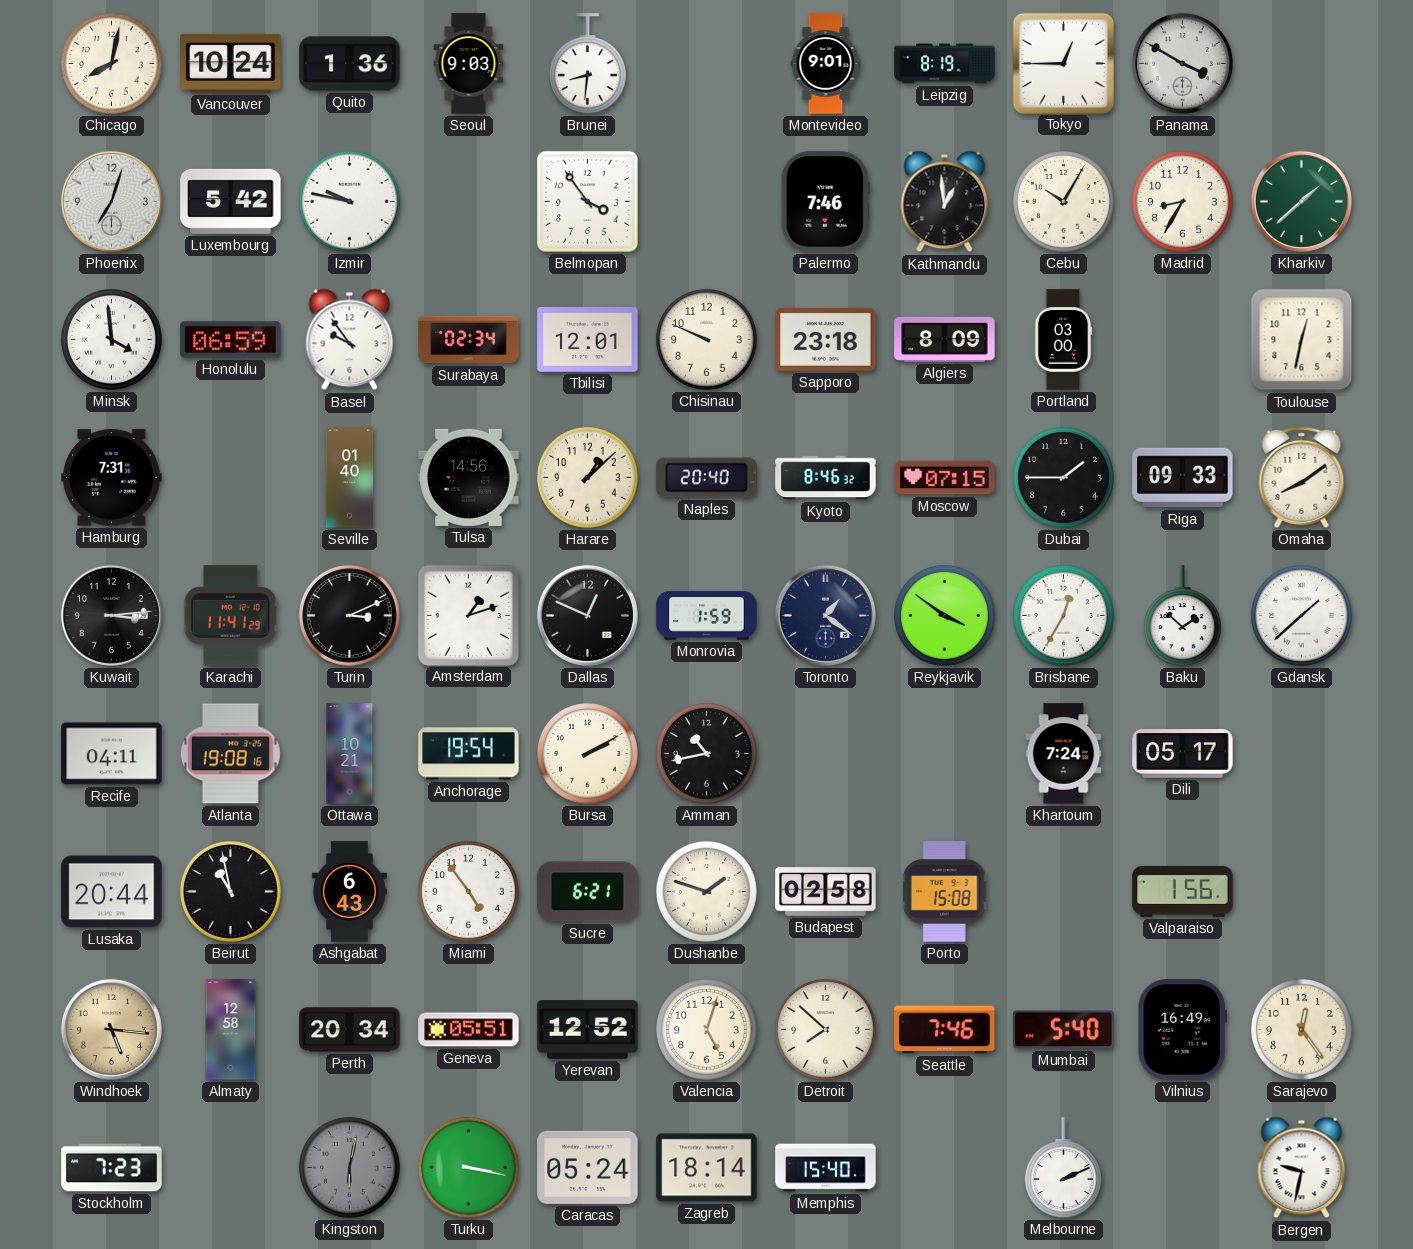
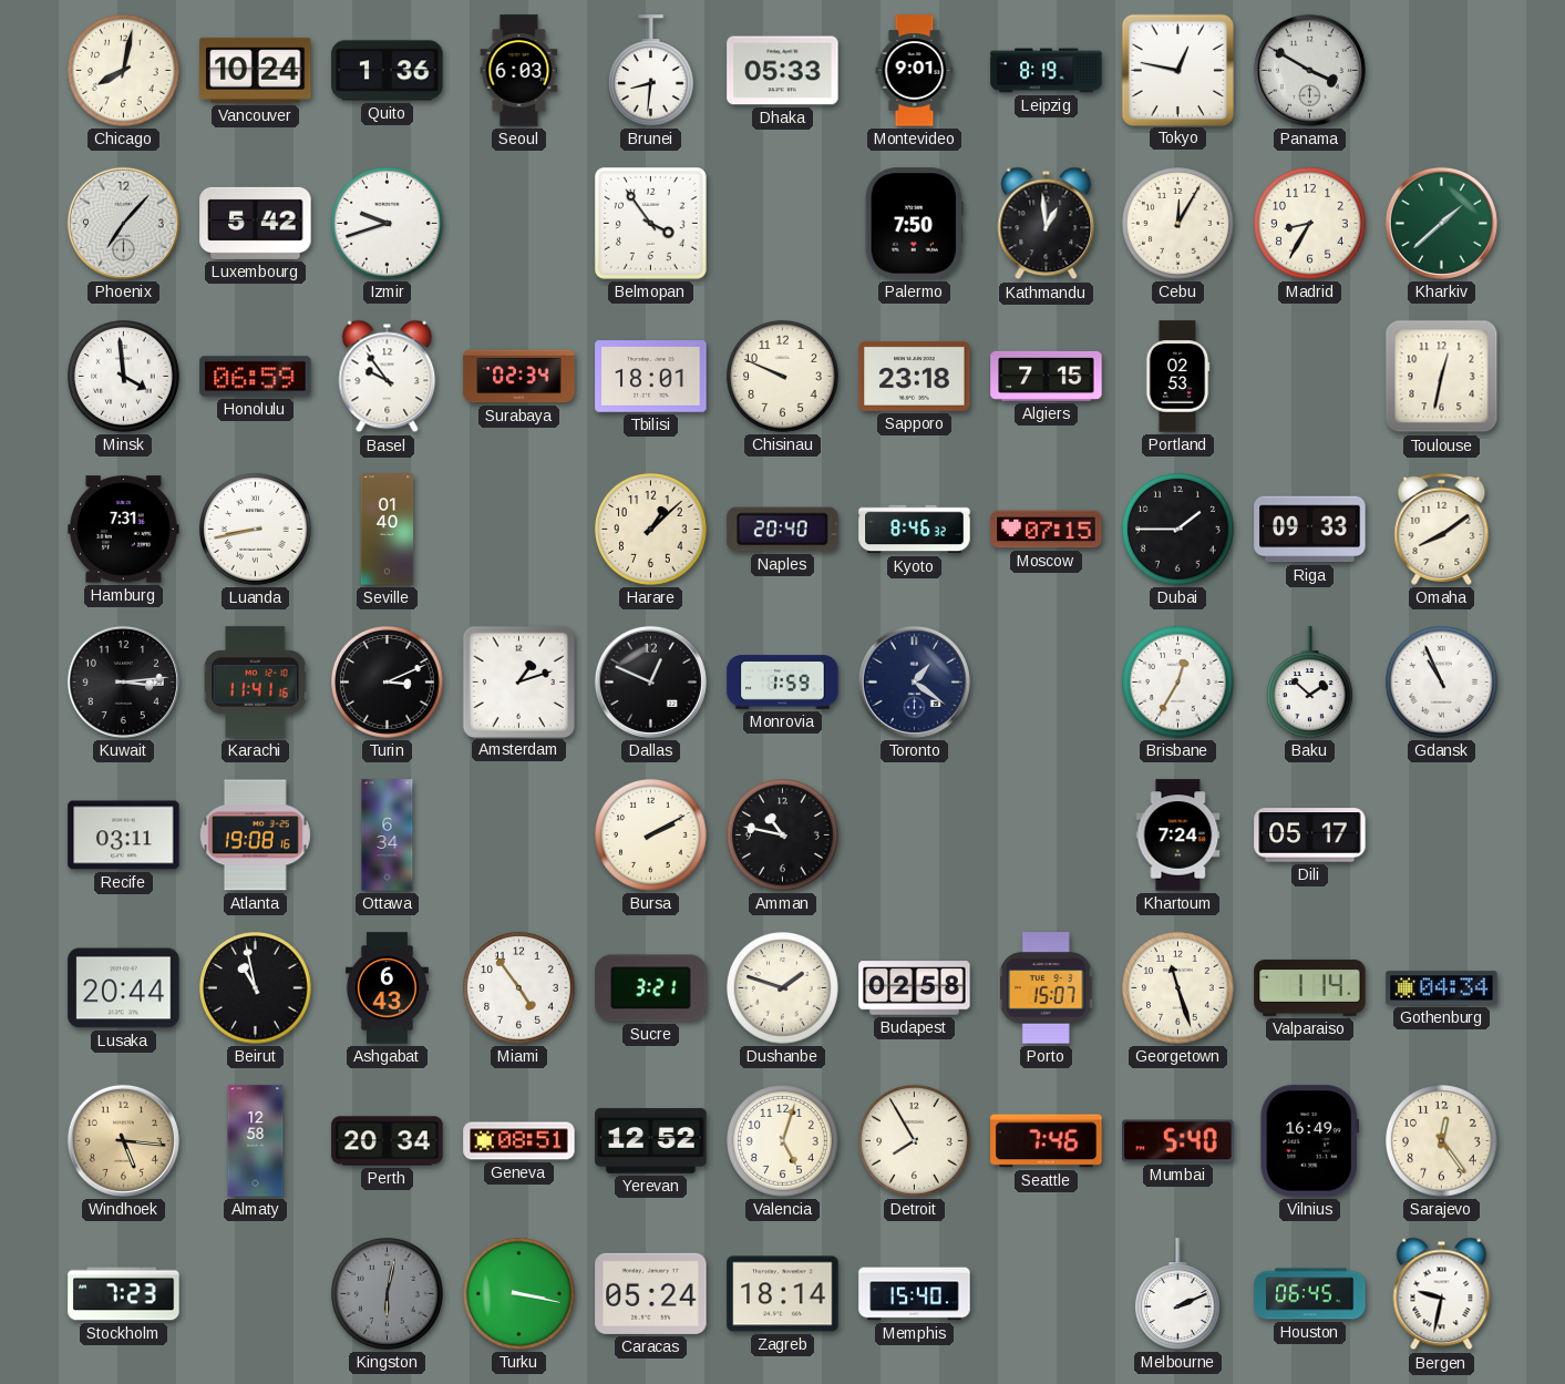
Seoul: 9:03 -> 6:03
Dhaka: none -> 05:33
Tokyo: 12:45 -> 12:47
Phoenix: 7:03 -> 7:07
Izmir: 9:47 -> 9:42
Palermo: 7:46 -> 7:50
Cebu: 10:05 -> 12:05
Tbilisi: 12:01 -> 18:01
Algiers: 8:09 -> 7:15
Portland: 03:00 -> 02:53
Luanda: none -> 8:43
Tulsa: 14:56 -> none
Karachi: 11:41:29 -> 11:41:16
Reykjavik: 3:51 -> none
Gdansk: 1:38 -> 10:56
Recife: 04:11 -> 03:11
Ottawa: 10:21 -> 6:34
Anchorage: 19:54 -> none
Amman: 10:43 -> 10:47
Sucre: 6:21 -> 3:21
Porto: 15:08 -> 15:07
Georgetown: none -> 11:27
Valparaiso: 1:56 -> 1:14
Gothenburg: none -> 04:34
Geneva: 05:51 -> 08:51
Detroit: 7:52 -> 7:55
Houston: none -> 06:45
